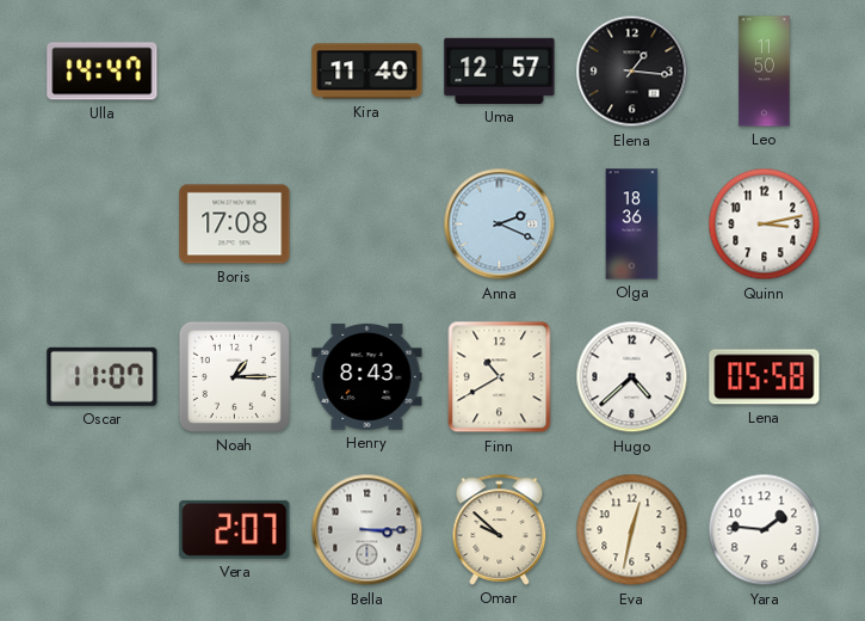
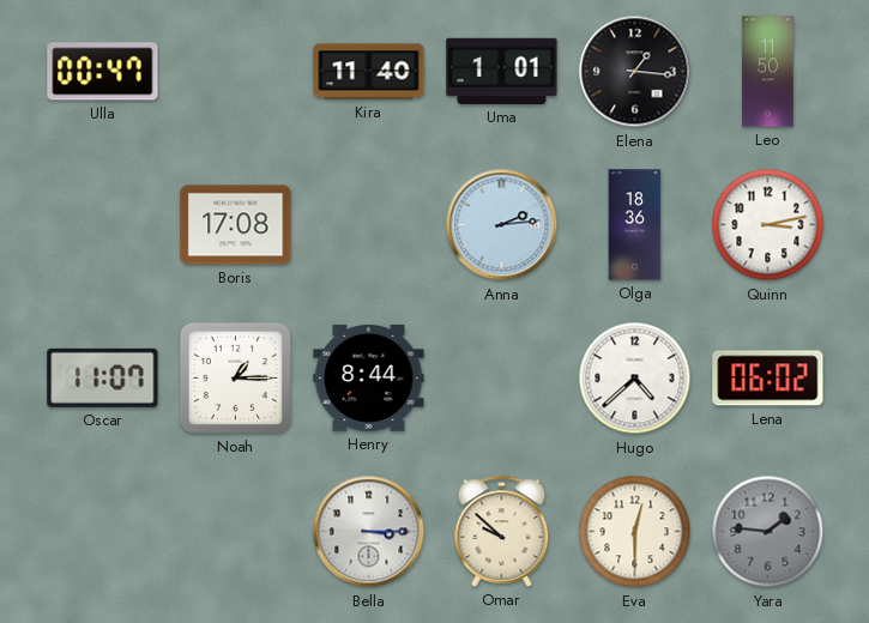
Ulla: 14:47 -> 00:47
Uma: 12:57 -> 1:01
Anna: 2:19 -> 2:14
Henry: 8:43 -> 8:44
Finn: 10:40 -> none
Lena: 05:58 -> 06:02
Vera: 2:07 -> none
Eva: 12:32 -> 12:30
Yara dial: white -> grey
